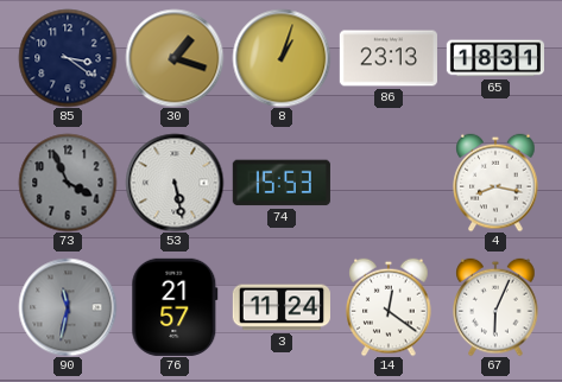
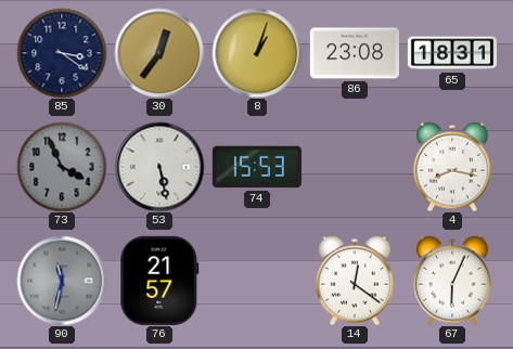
30: 1:18 -> 12:36
86: 23:13 -> 23:08
3: 11:24 -> none
